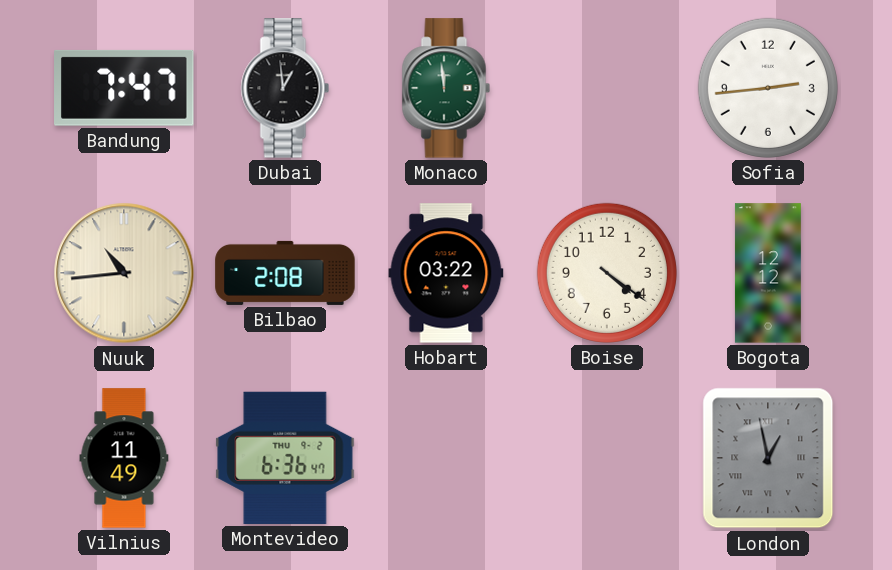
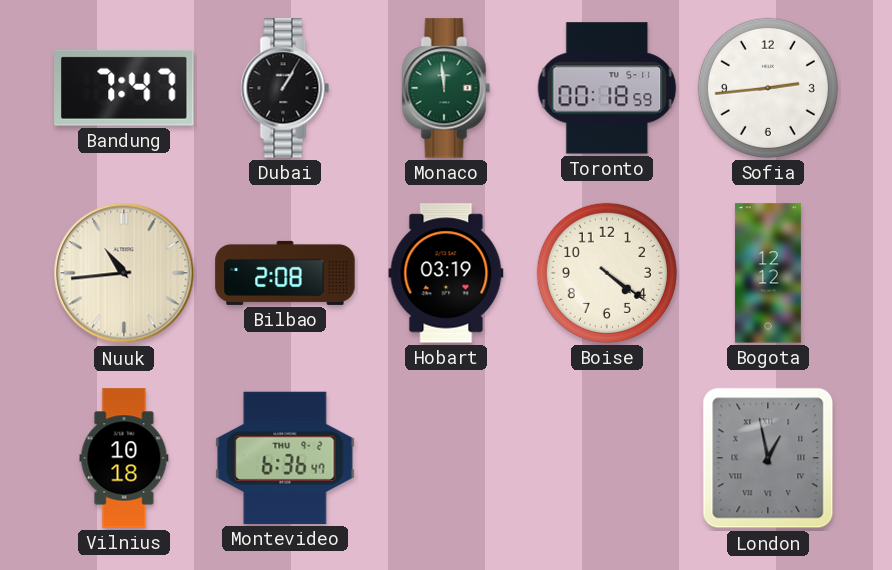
Dubai: 12:59 -> 1:05
Toronto: none -> 00:18
Hobart: 03:22 -> 03:19
Vilnius: 11:49 -> 10:18
